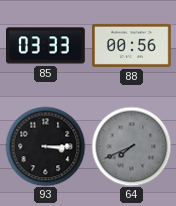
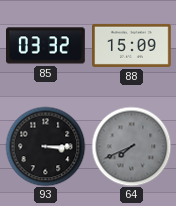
85: 03:33 -> 03:32
88: 00:56 -> 15:09
